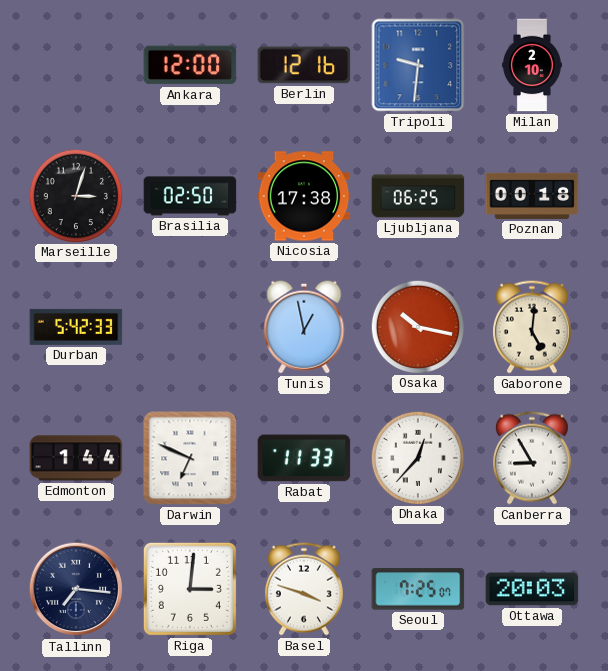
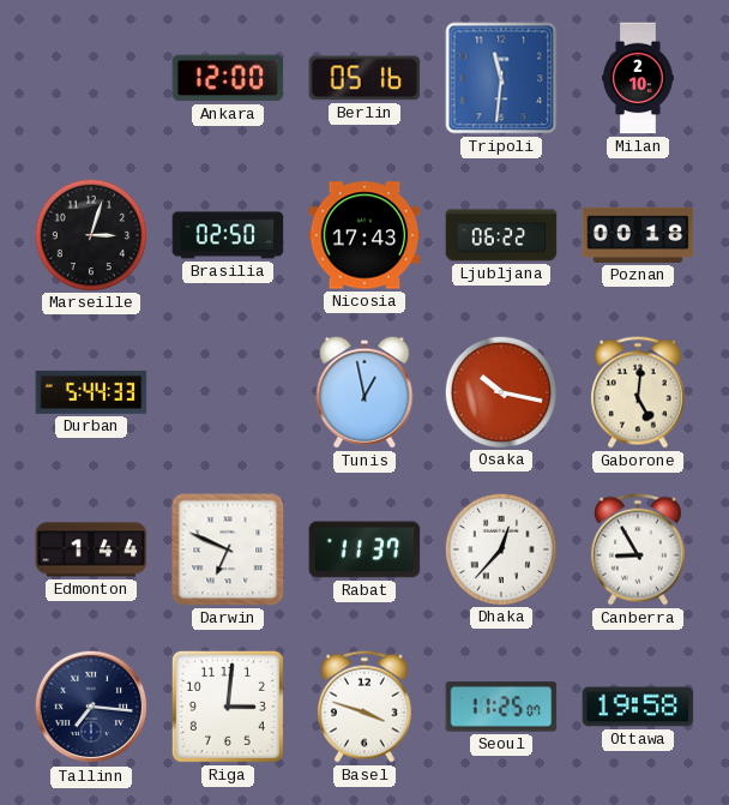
Berlin: 12:16 -> 05:16
Tripoli: 9:31 -> 11:31
Nicosia: 17:38 -> 17:43
Ljubljana: 06:25 -> 06:22
Durban: 5:42 -> 5:44
Rabat: 11:33 -> 11:37
Seoul: 7:25 -> 11:25
Ottawa: 20:03 -> 19:58
